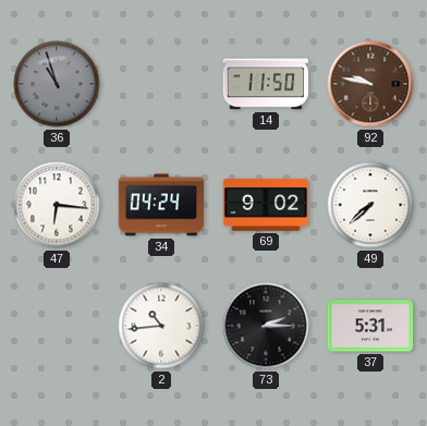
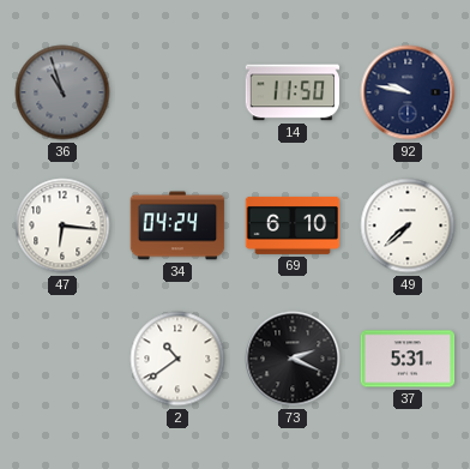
92 dial: brown -> navy
69: 9:02 -> 6:10
2: 10:44 -> 10:39
73: 2:15 -> 2:19
